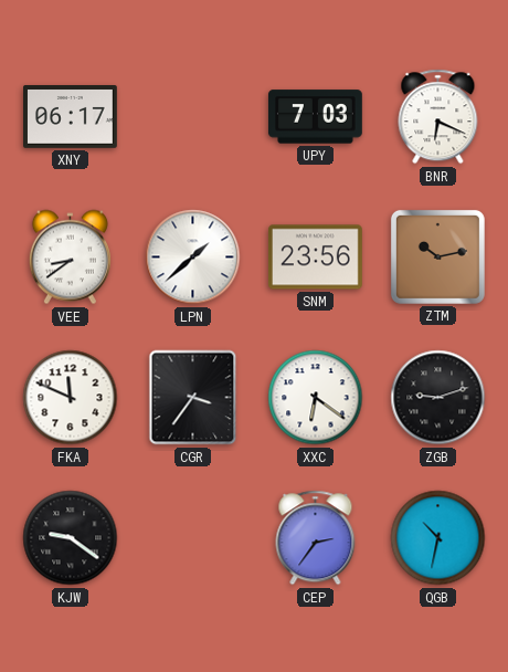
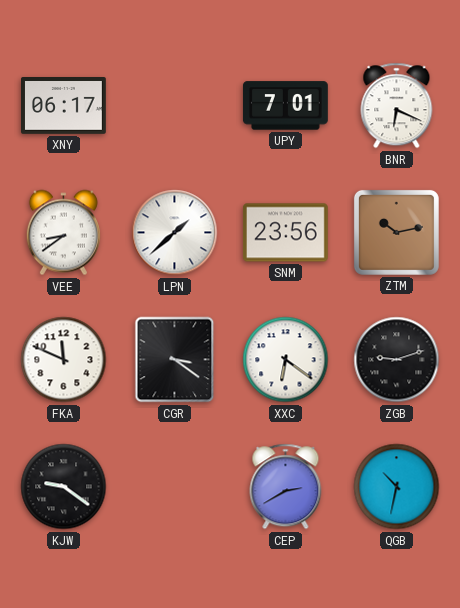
UPY: 7:03 -> 7:01
CGR: 3:36 -> 3:21
CEP: 2:36 -> 2:40
